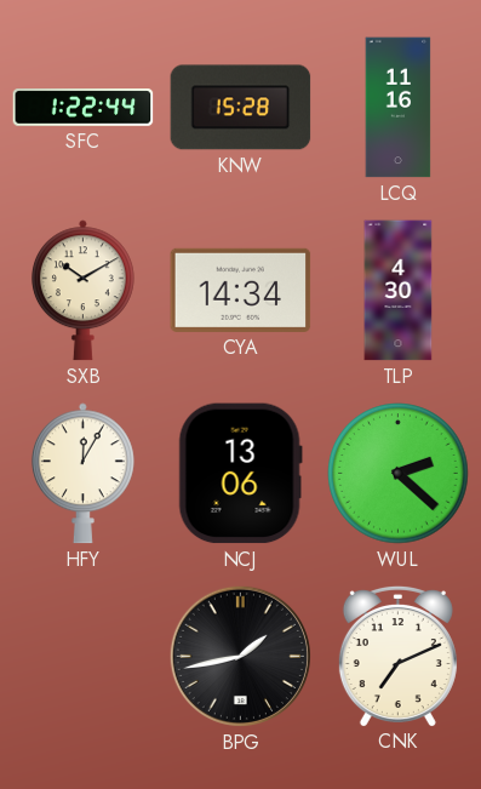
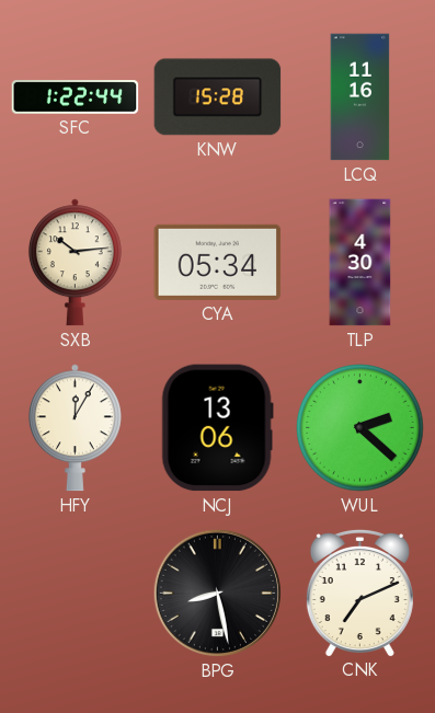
SXB: 10:10 -> 10:14
CYA: 14:34 -> 05:34
BPG: 1:43 -> 8:28
